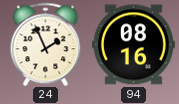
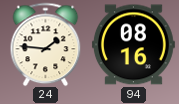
24: 1:56 -> 1:46
